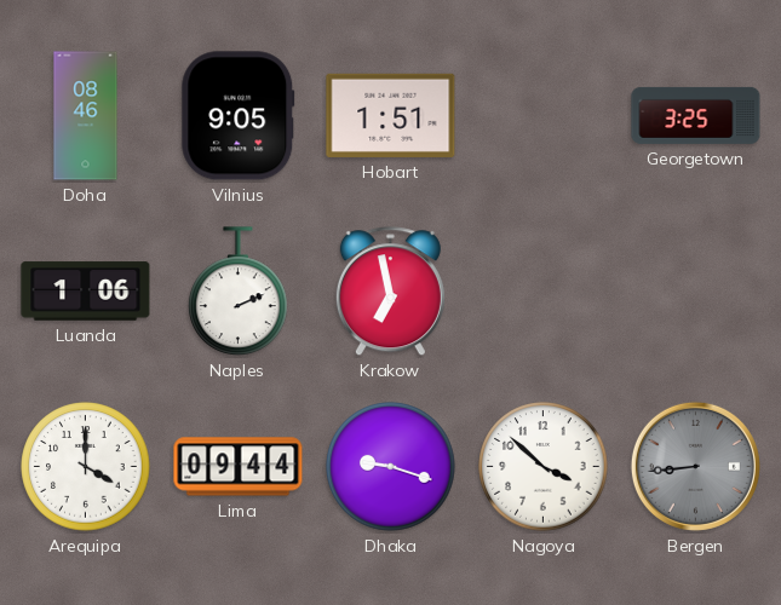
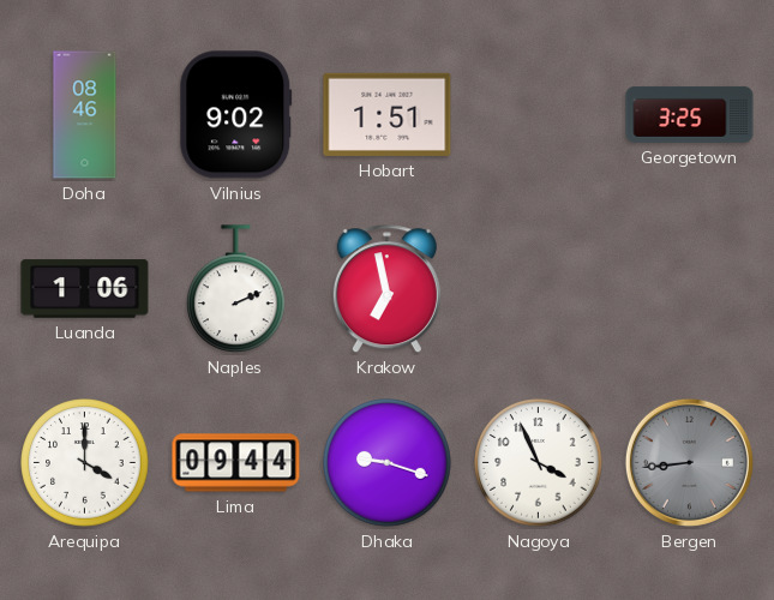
Vilnius: 9:05 -> 9:02
Nagoya: 3:52 -> 3:56
